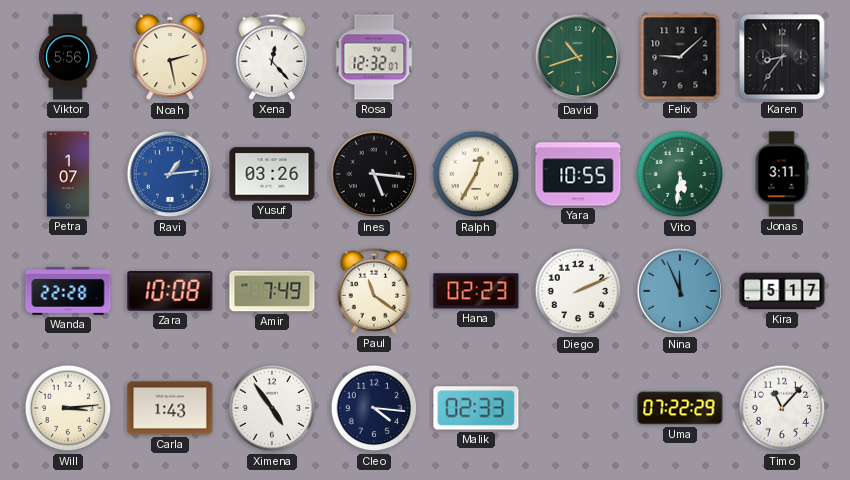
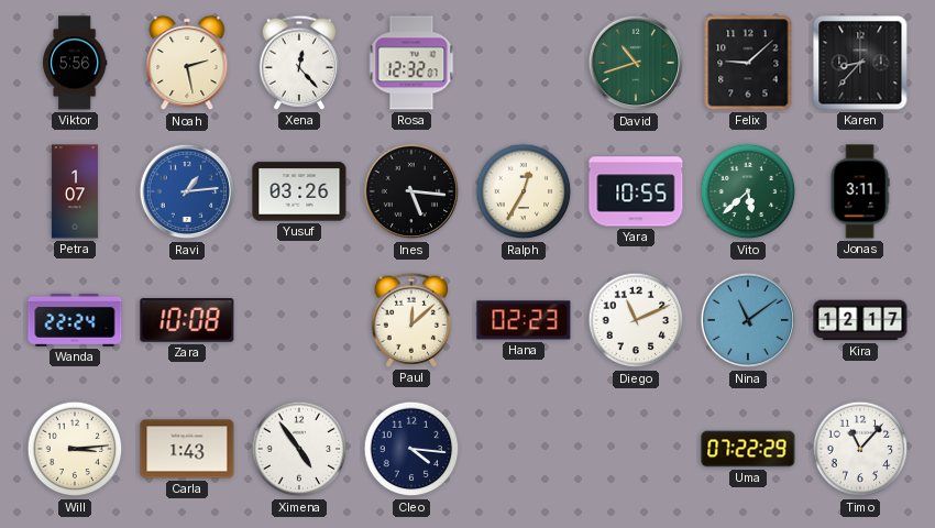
Karen: 8:36 -> 8:37
Vito: 5:31 -> 5:38
Wanda: 22:28 -> 22:24
Amir: 7:49 -> none
Paul: 11:21 -> 12:08
Diego: 2:11 -> 11:11
Nina: 11:56 -> 11:09
Kira: 5:17 -> 12:17
Malik: 02:33 -> none
